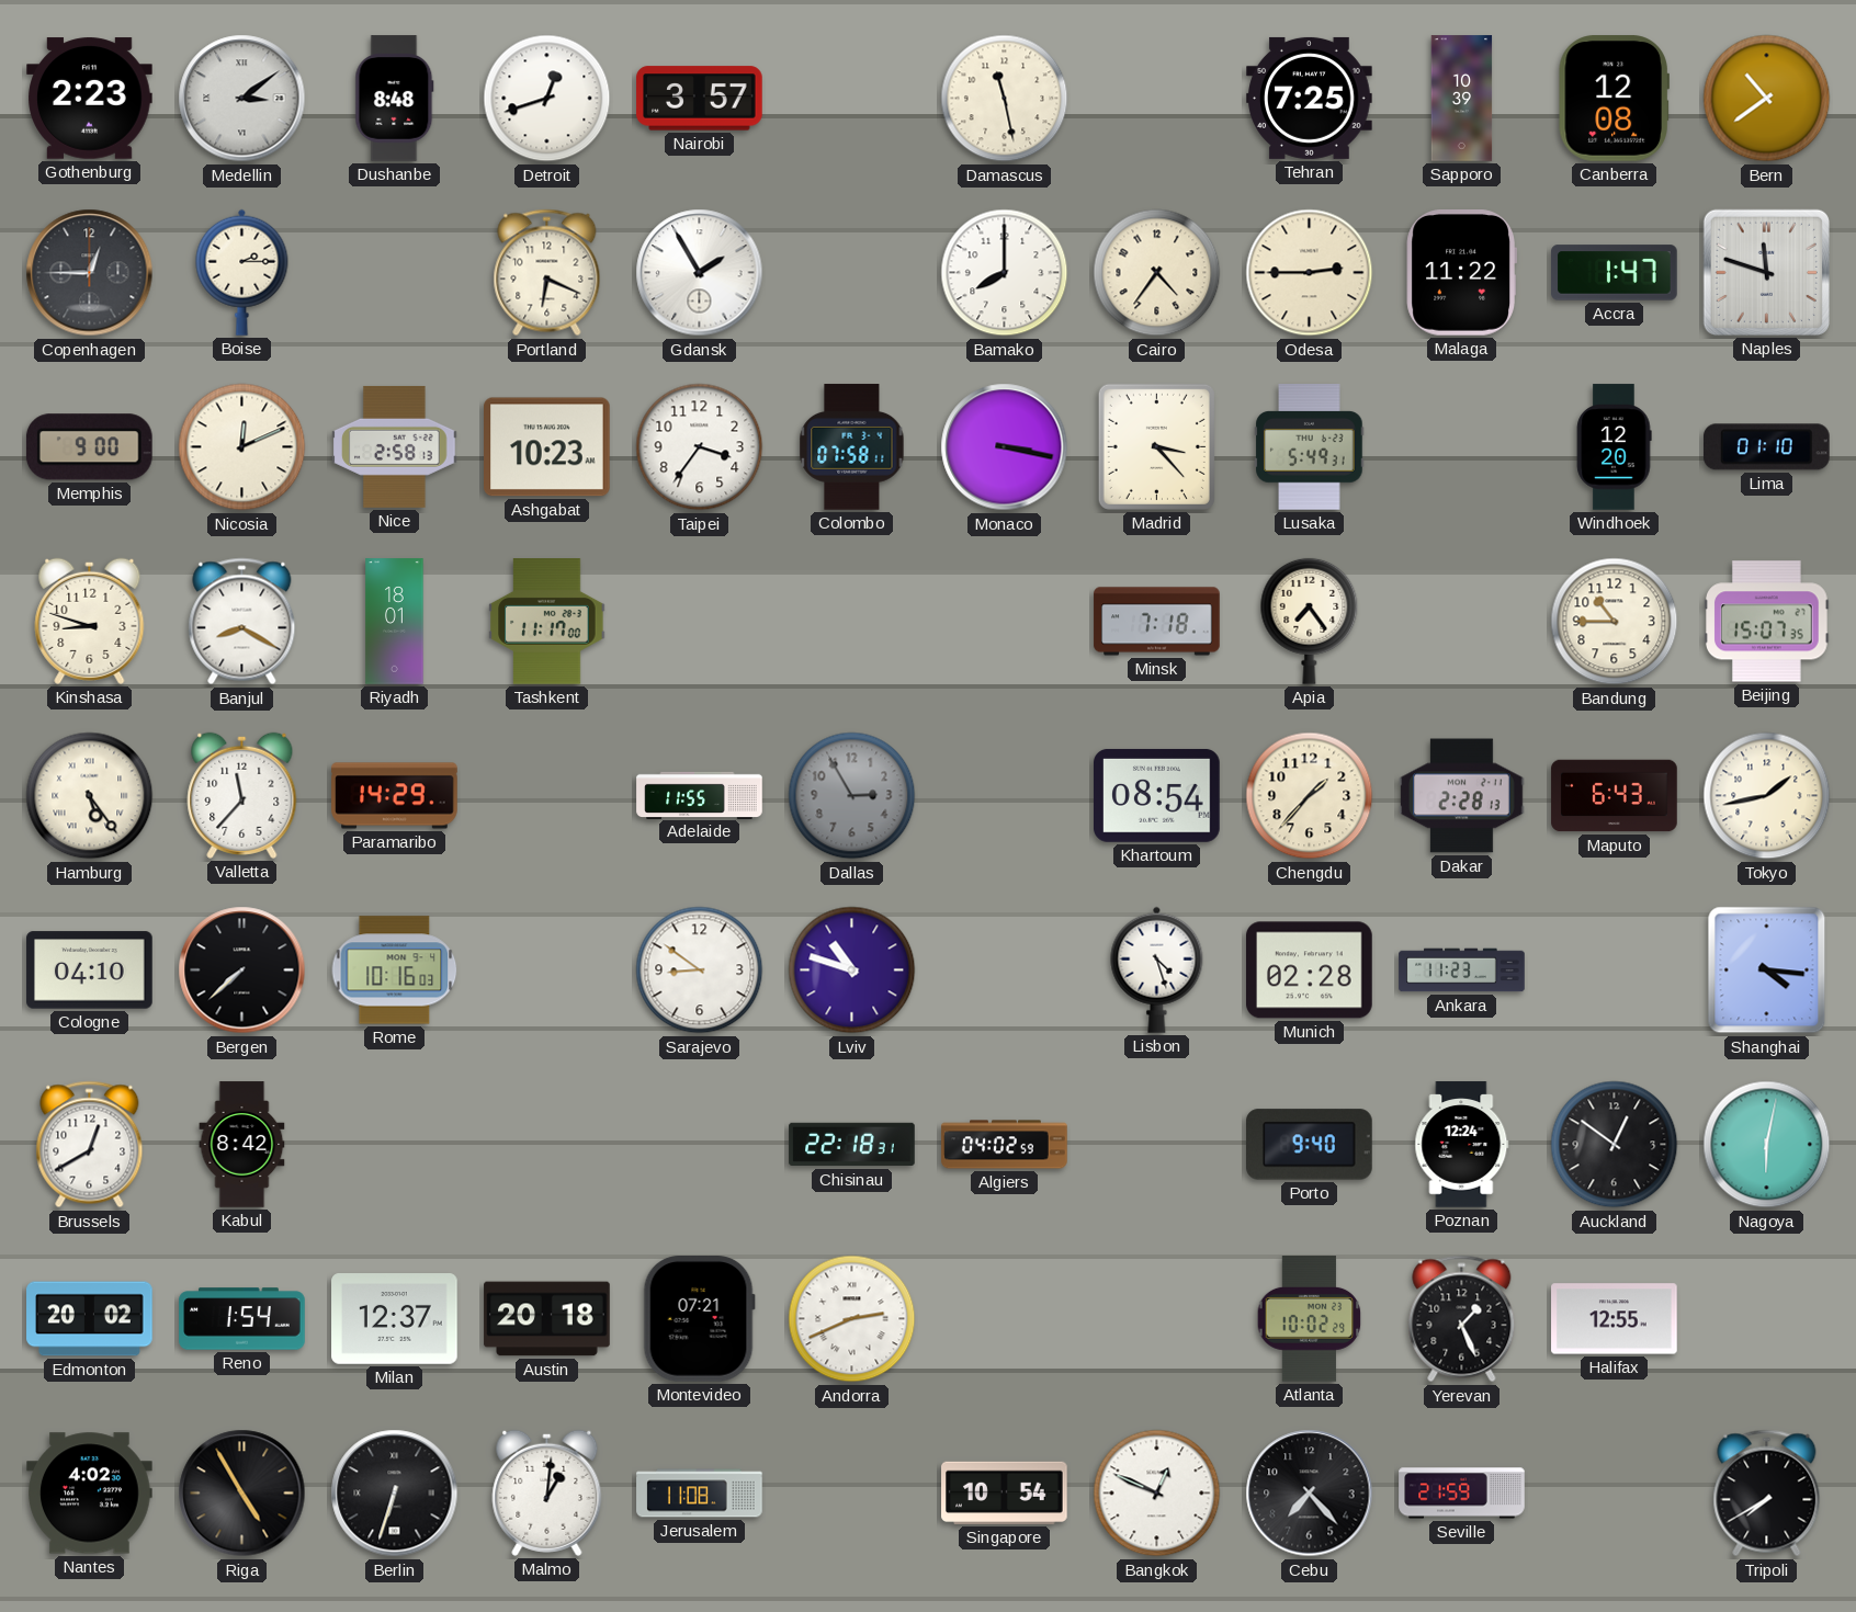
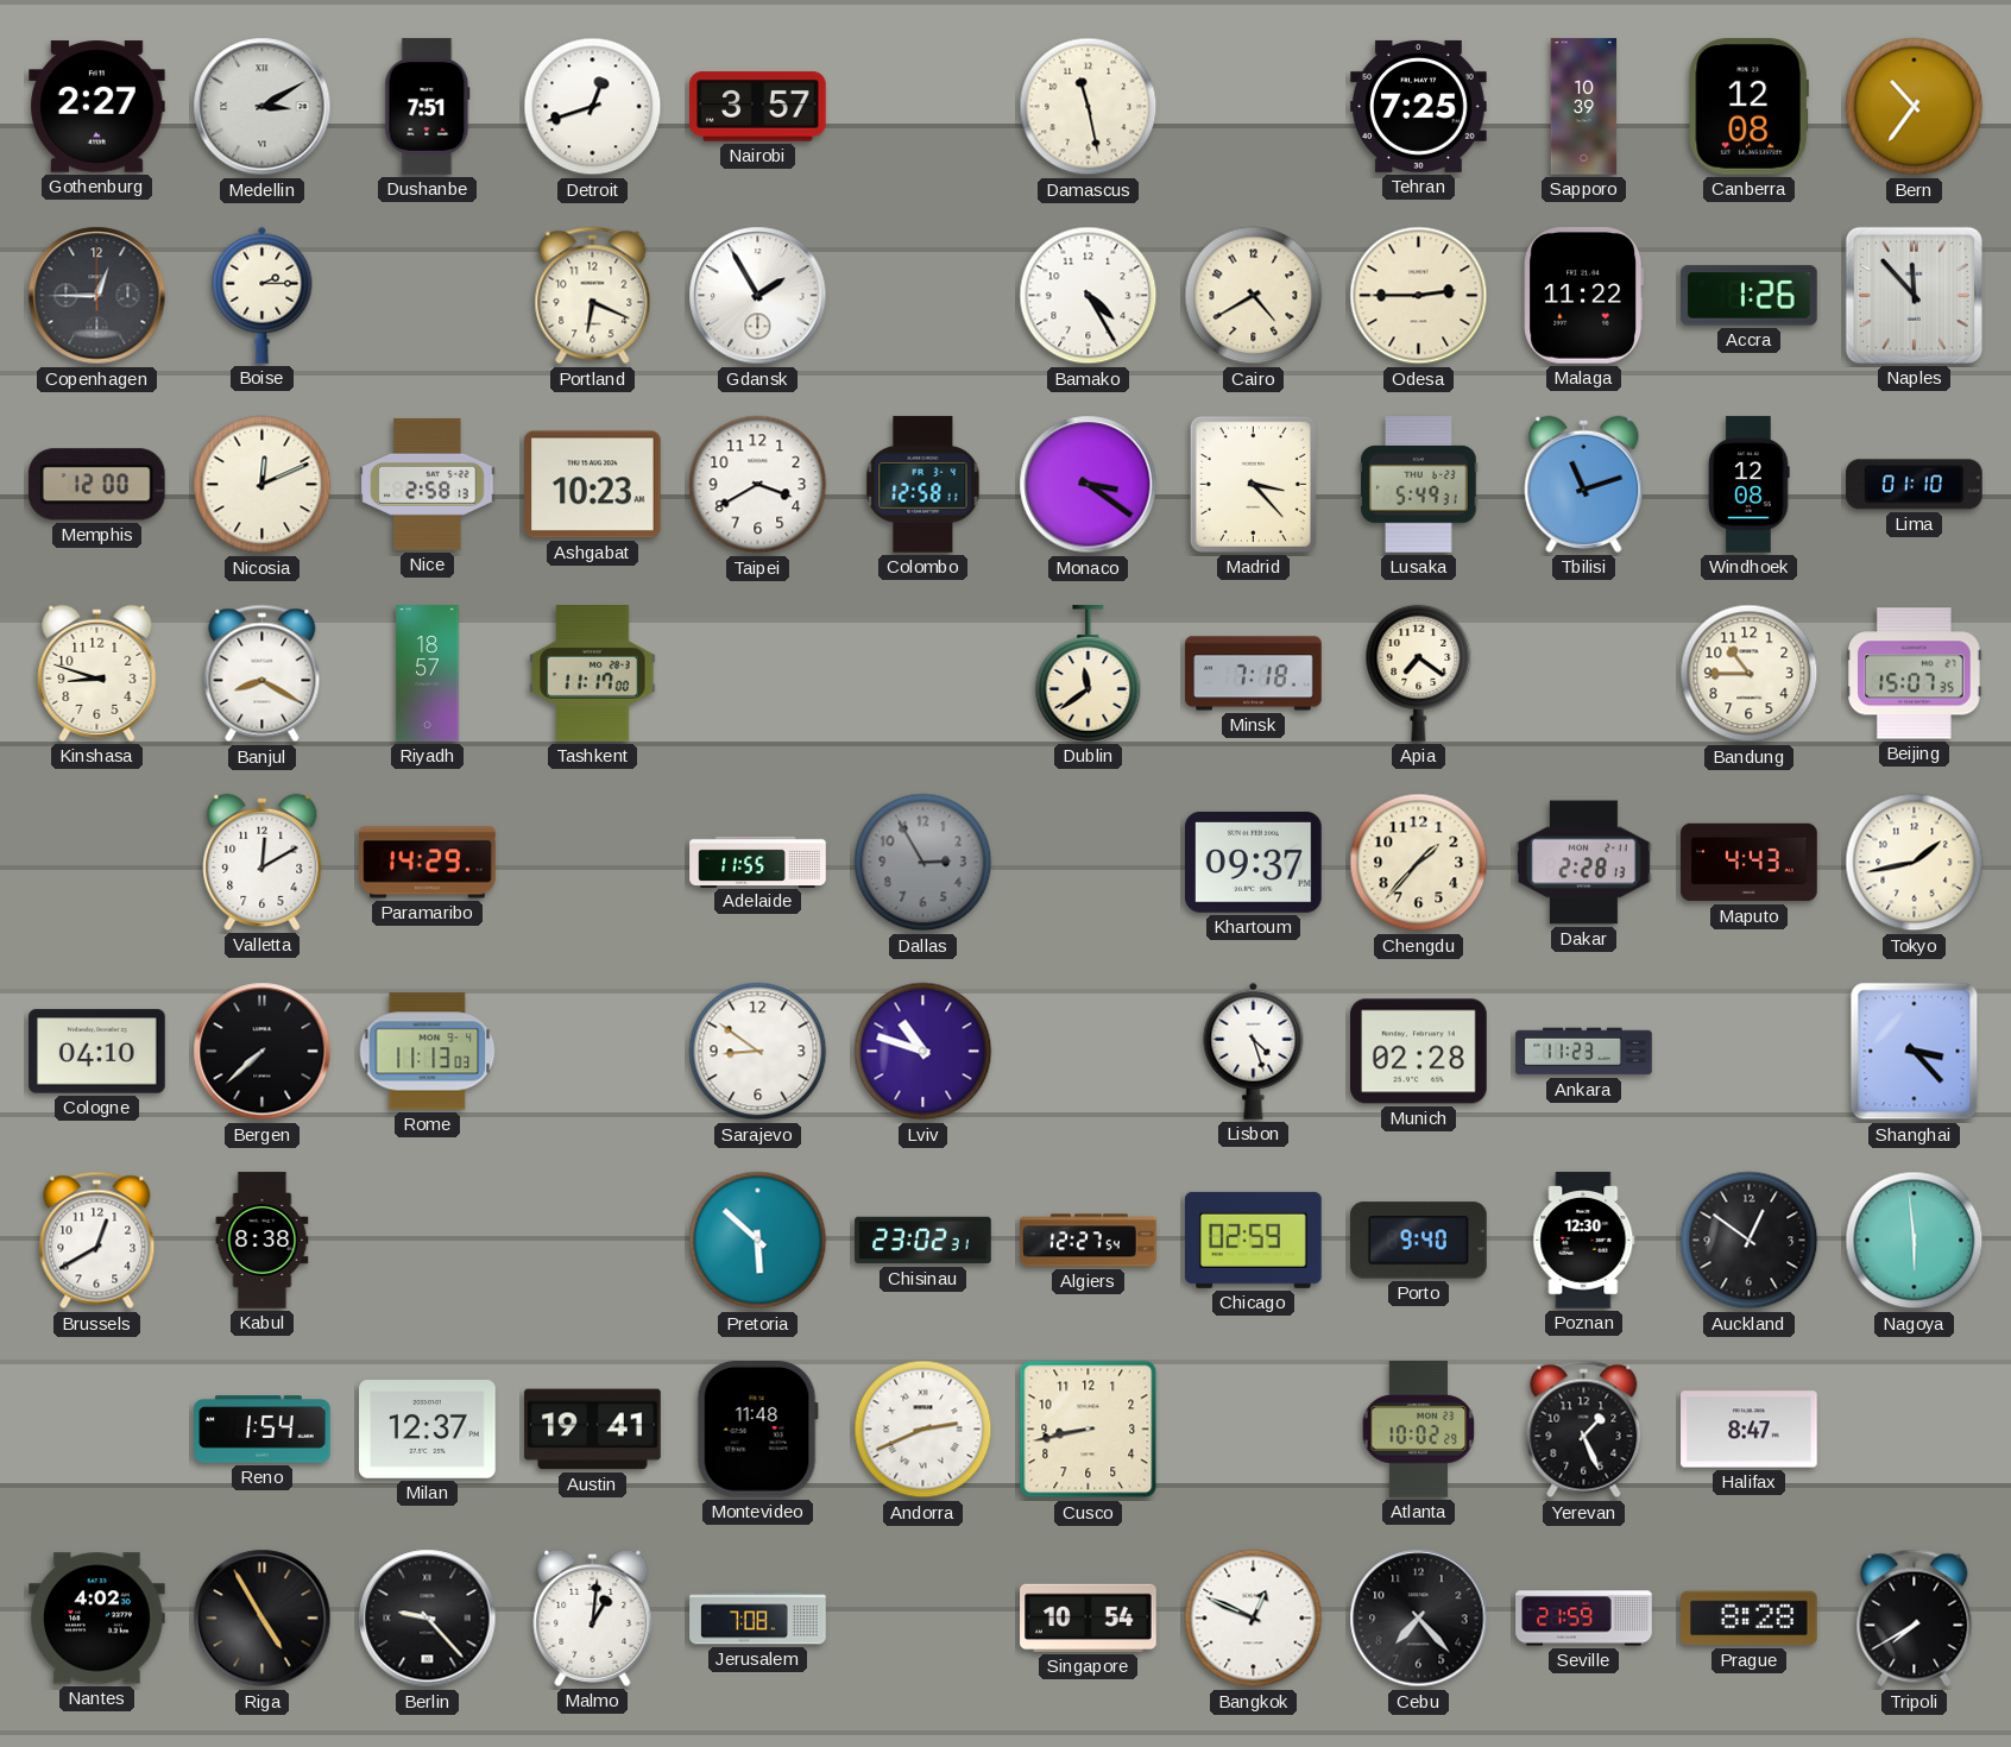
Gothenburg: 2:23 -> 2:27
Medellin: 3:09 -> 3:10
Dushanbe: 8:48 -> 7:51
Bern: 10:39 -> 10:36
Bamako: 8:00 -> 4:25
Cairo: 4:36 -> 4:40
Accra: 1:47 -> 1:26
Naples: 11:48 -> 11:53
Memphis: 9:00 -> 12:00
Taipei: 3:36 -> 3:40
Colombo: 07:58 -> 12:58
Monaco: 3:17 -> 3:21
Tbilisi: none -> 11:12
Windhoek: 12:20 -> 12:08
Riyadh: 18:01 -> 18:57
Dublin: none -> 11:39
Apia: 7:24 -> 7:21
Hamburg: 5:24 -> none
Valletta: 11:37 -> 12:10
Khartoum: 08:54 -> 09:37
Maputo: 6:43 -> 4:43
Rome: 10:16 -> 11:13
Shanghai: 4:16 -> 3:23
Kabul: 8:42 -> 8:38
Pretoria: none -> 5:52
Chisinau: 22:18 -> 23:02
Algiers: 04:02 -> 12:27
Chicago: none -> 02:59
Poznan: 12:24 -> 12:30
Nagoya: 6:02 -> 5:59
Edmonton: 20:02 -> none
Austin: 20:18 -> 19:41
Montevideo: 07:21 -> 11:48
Cusco: none -> 8:43
Halifax: 12:55 -> 8:47
Berlin: 6:33 -> 9:23
Jerusalem: 11:08 -> 7:08
Prague: none -> 8:28
